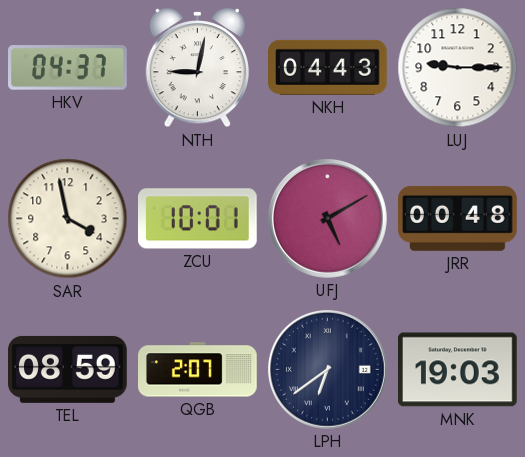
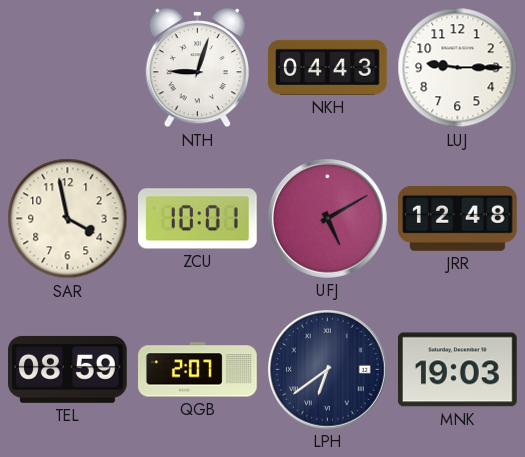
HKV: 04:37 -> none
NTH: 9:02 -> 9:03
JRR: 00:48 -> 12:48
